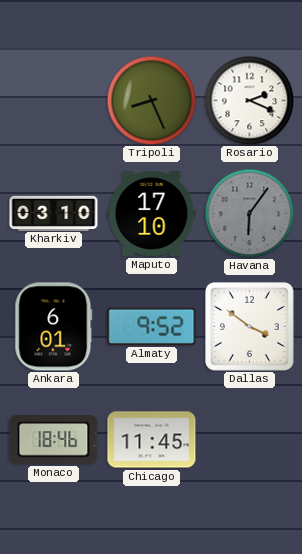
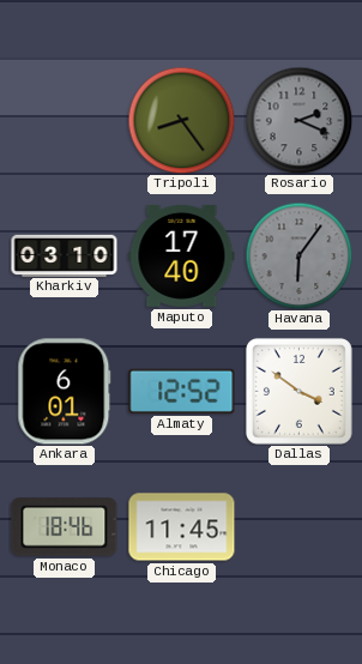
Tripoli: 8:26 -> 8:24
Rosario dial: white -> grey
Maputo: 17:10 -> 17:40
Almaty: 9:52 -> 12:52
